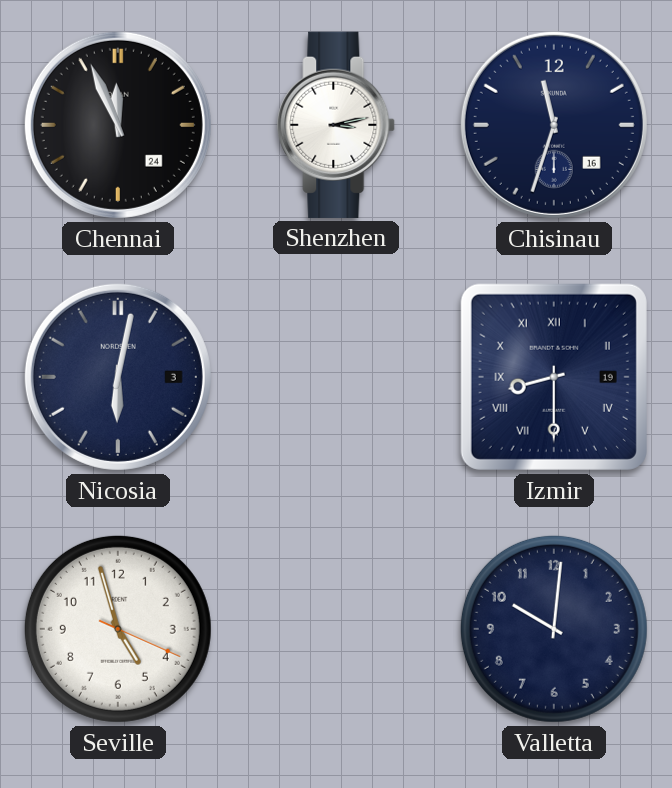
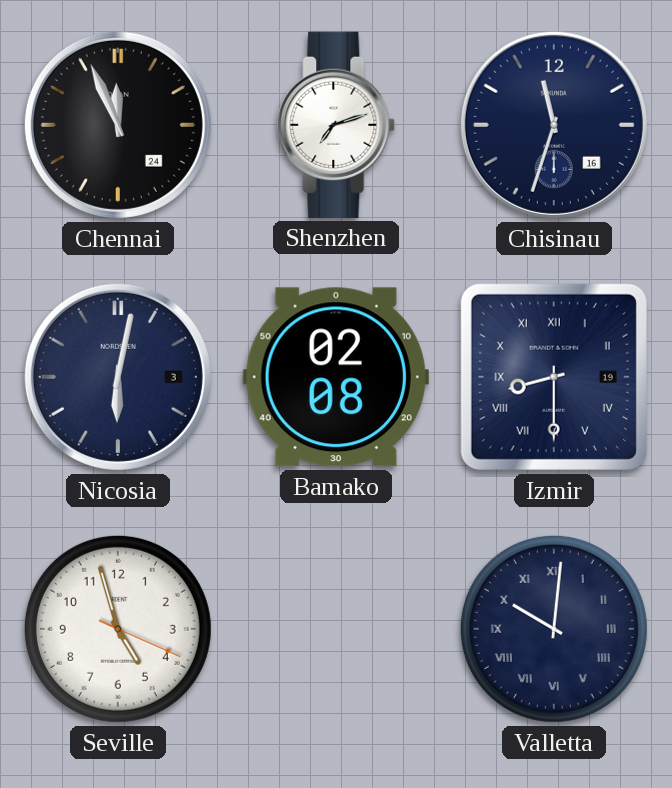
Shenzhen: 3:13 -> 7:12
Bamako: none -> 02:08
Valletta numerals: Arabic -> Roman
